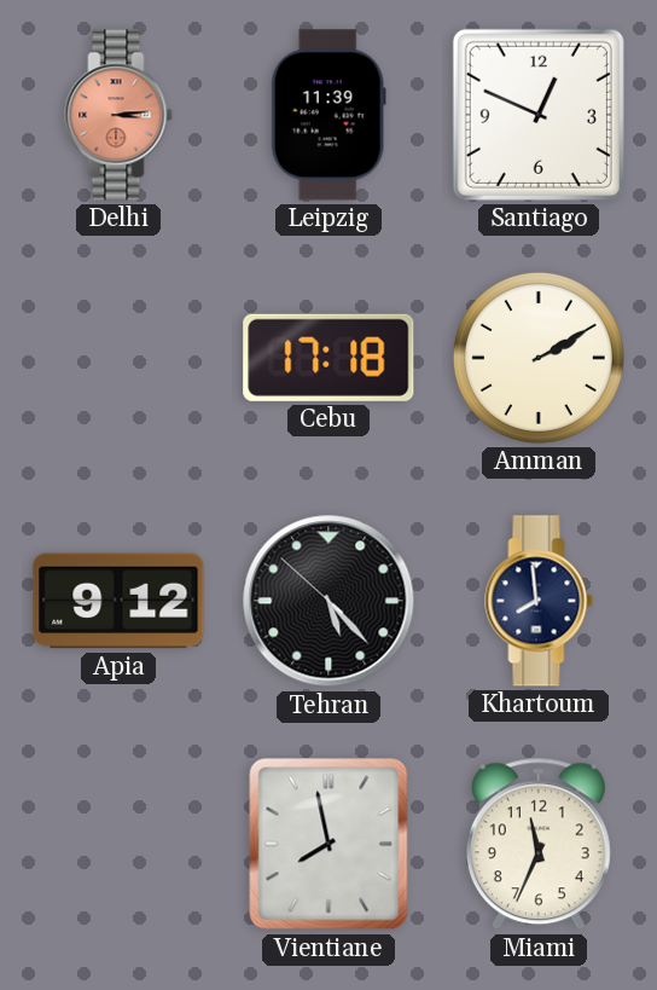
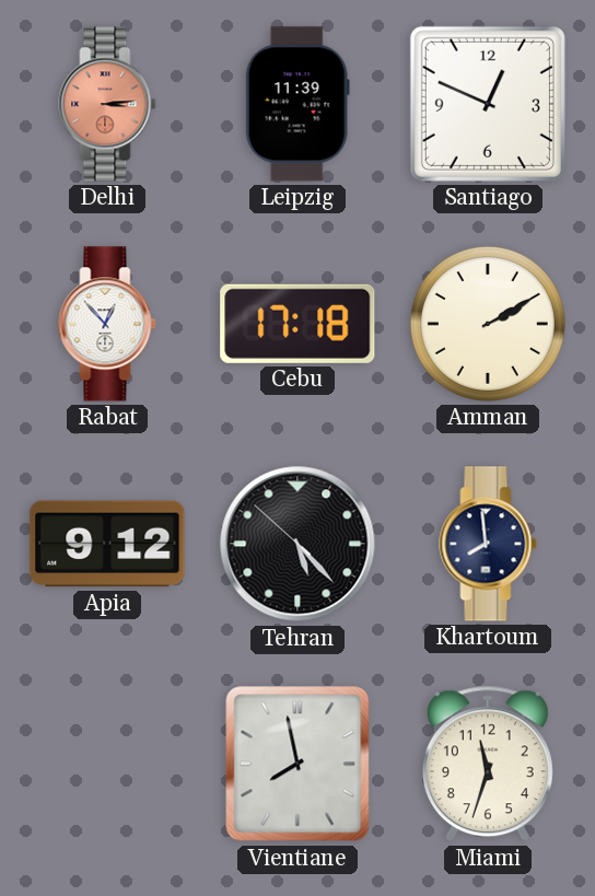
Rabat: none -> 12:53
Miami: 11:34 -> 11:33
